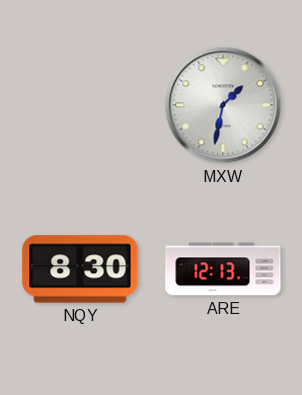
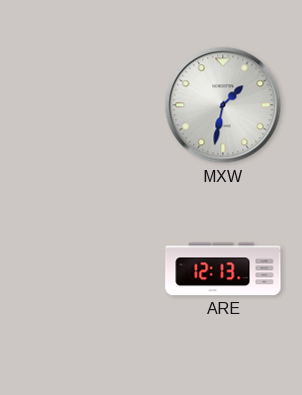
NQY: 8:30 -> none
